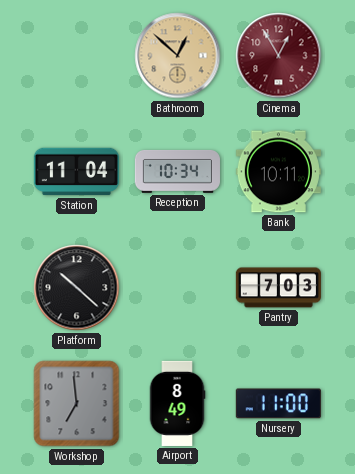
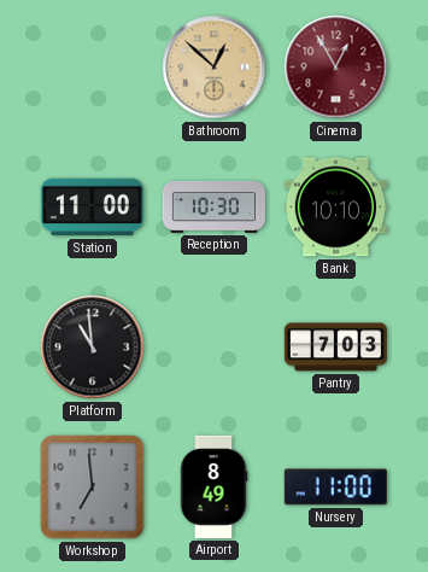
Station: 11:04 -> 11:00
Reception: 10:34 -> 10:30
Bank: 10:11 -> 10:10
Platform: 10:22 -> 10:59
